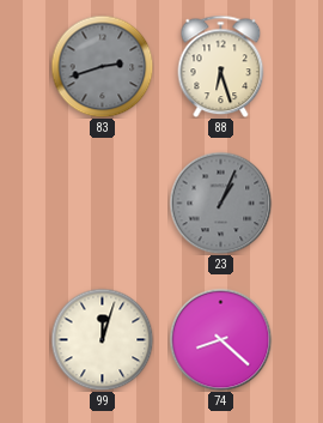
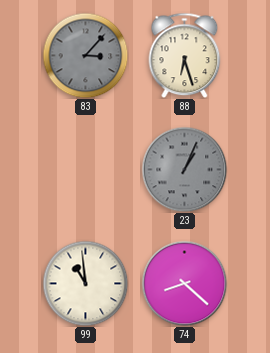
83: 2:42 -> 3:07
99: 12:03 -> 10:59
